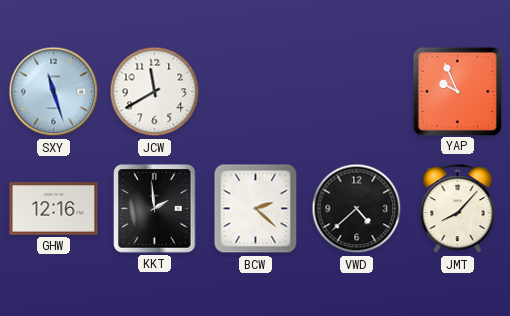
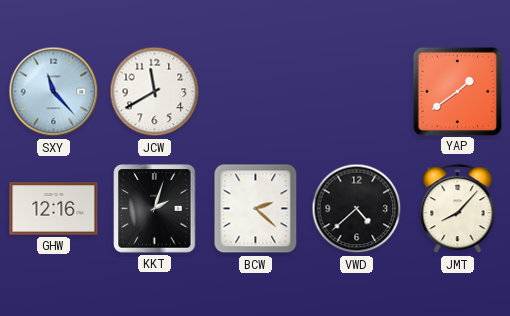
SXY: 11:27 -> 11:23
YAP: 9:56 -> 1:39
KKT: 1:59 -> 2:03
